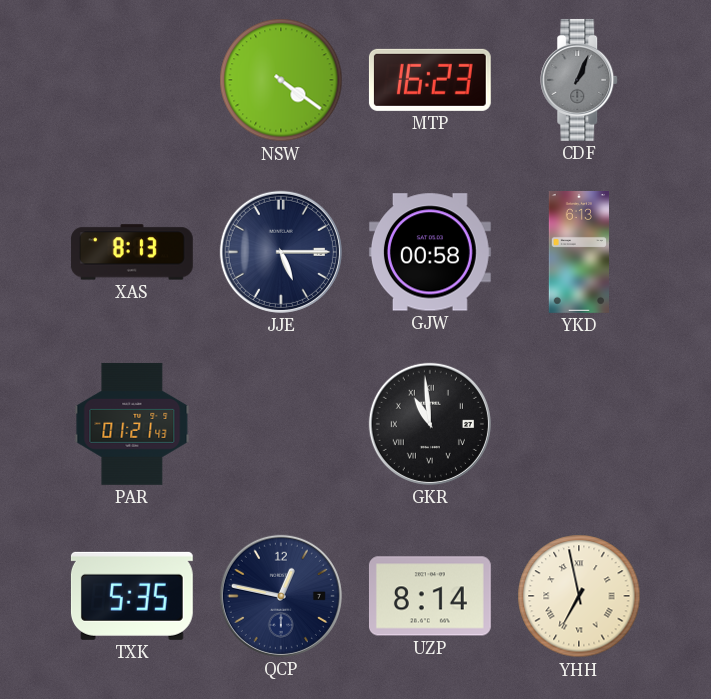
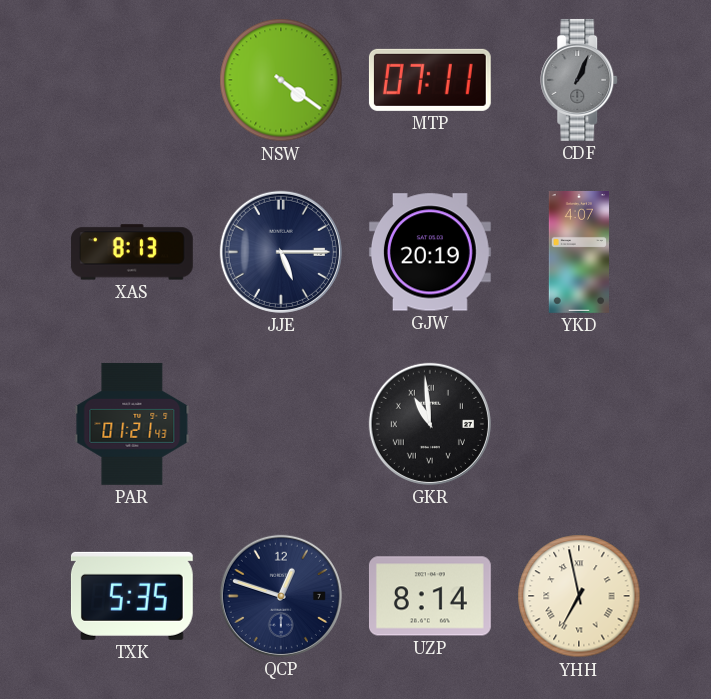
MTP: 16:23 -> 07:11
GJW: 00:58 -> 20:19
YKD: 6:13 -> 4:07
QCP: 12:47 -> 12:48
